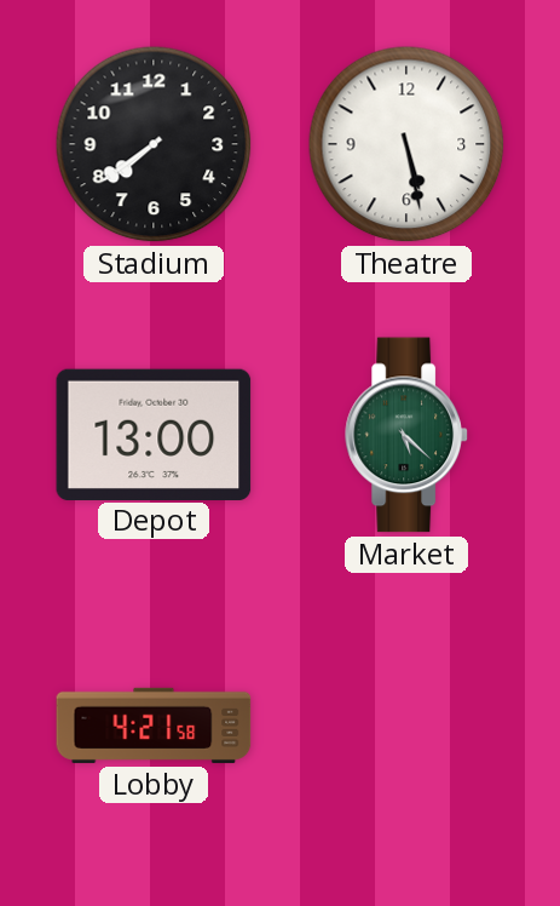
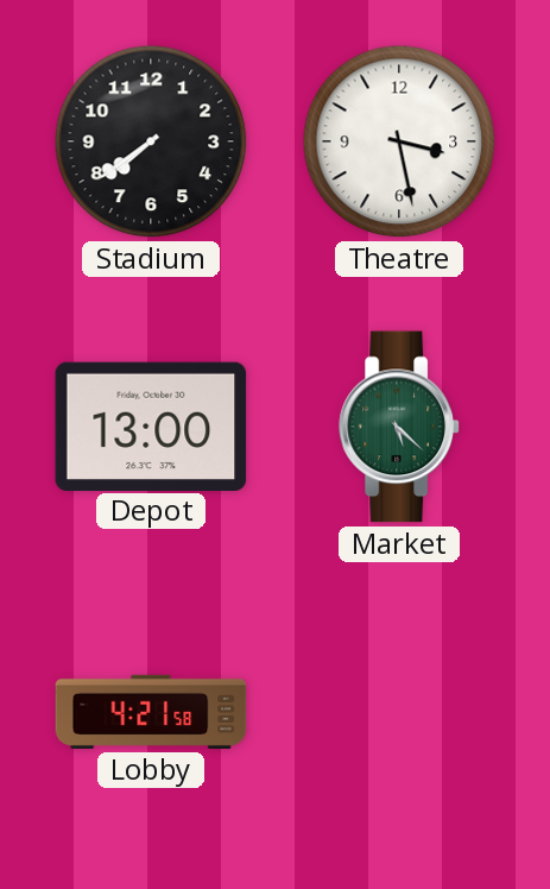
Theatre: 5:28 -> 3:28
